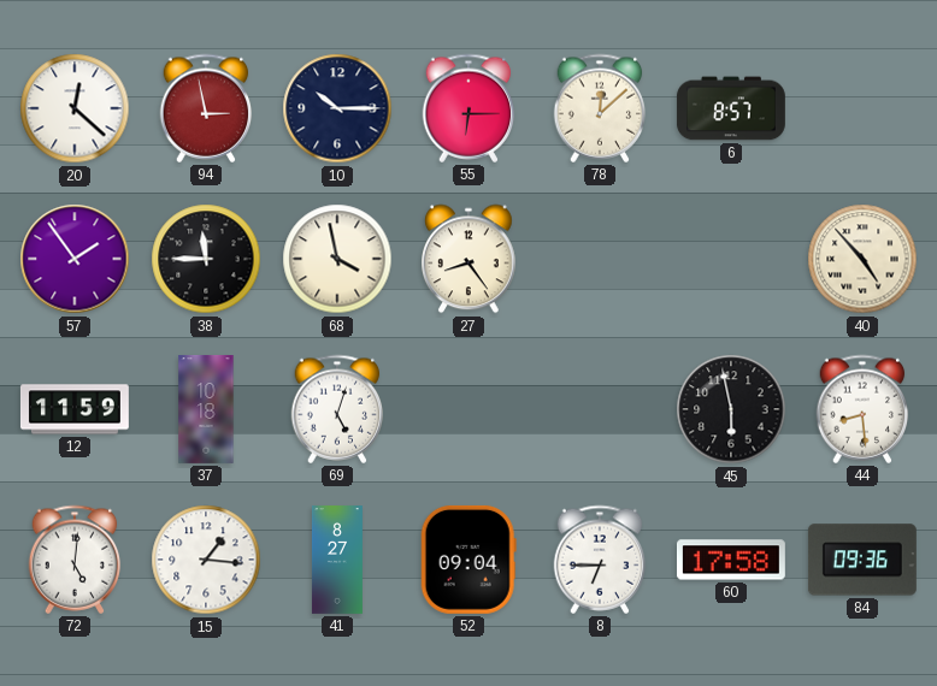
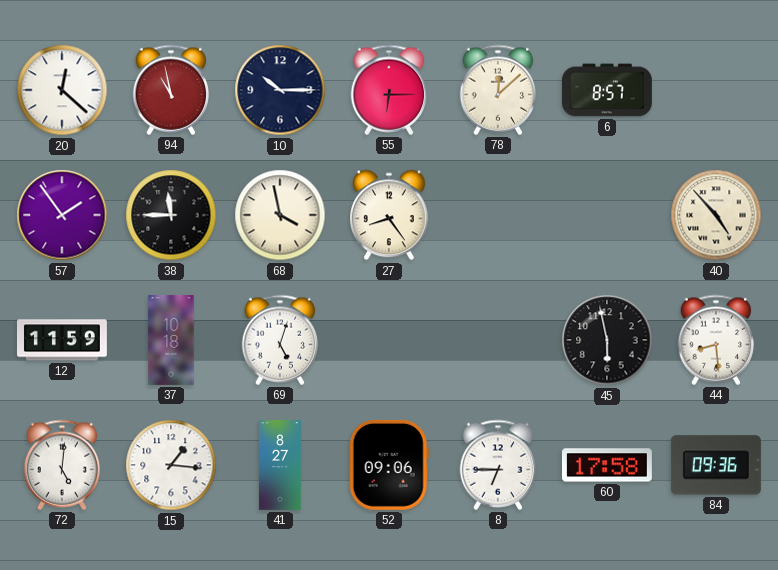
94: 2:58 -> 10:58
52: 09:04 -> 09:06
